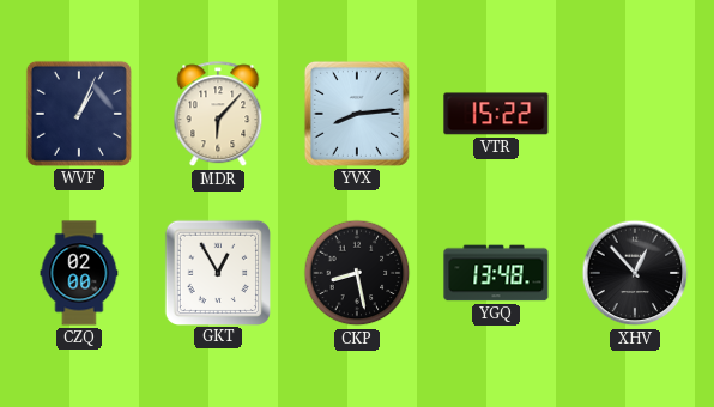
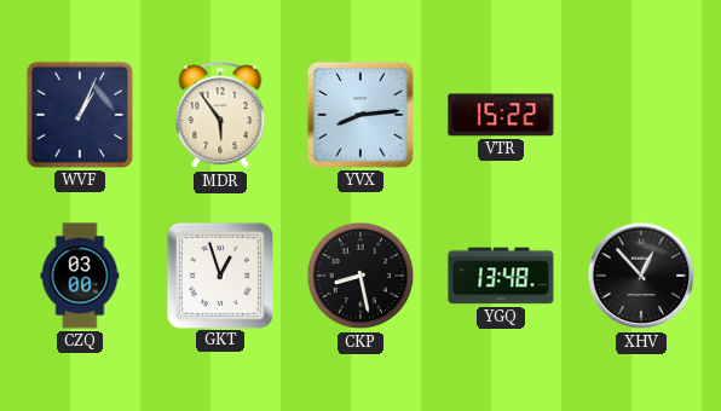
MDR: 6:07 -> 5:54
CZQ: 02:00 -> 03:00
GKT: 12:55 -> 12:57
